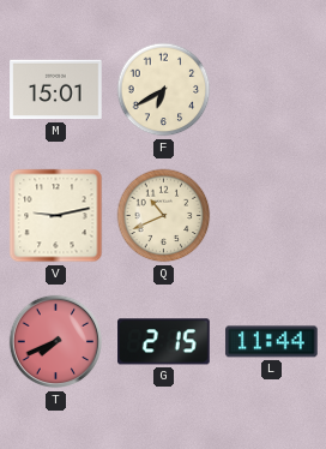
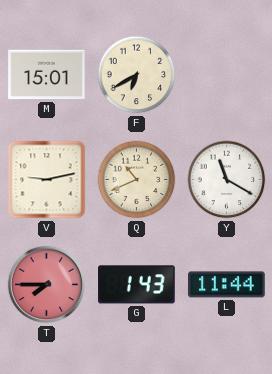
Y: none -> 11:20
T: 7:41 -> 7:45
G: 2:15 -> 1:43
